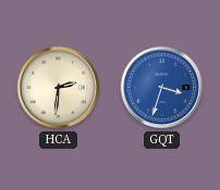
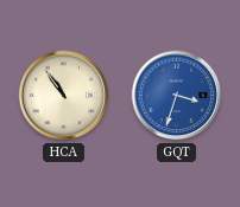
HCA: 2:31 -> 10:54
